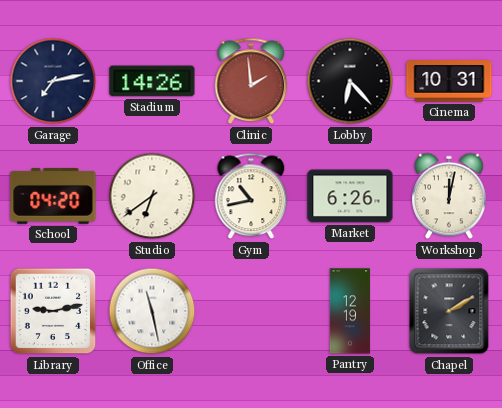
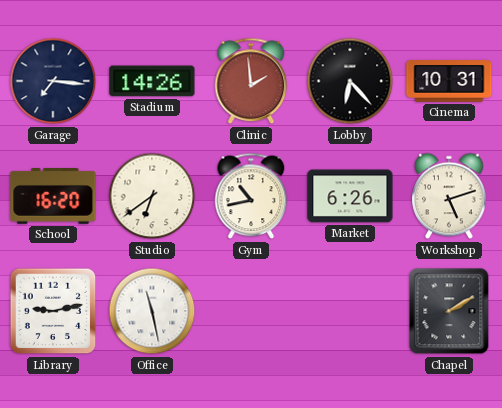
Garage: 7:13 -> 7:16
School: 04:20 -> 16:20
Workshop: 12:02 -> 5:12
Pantry: 12:19 -> none
